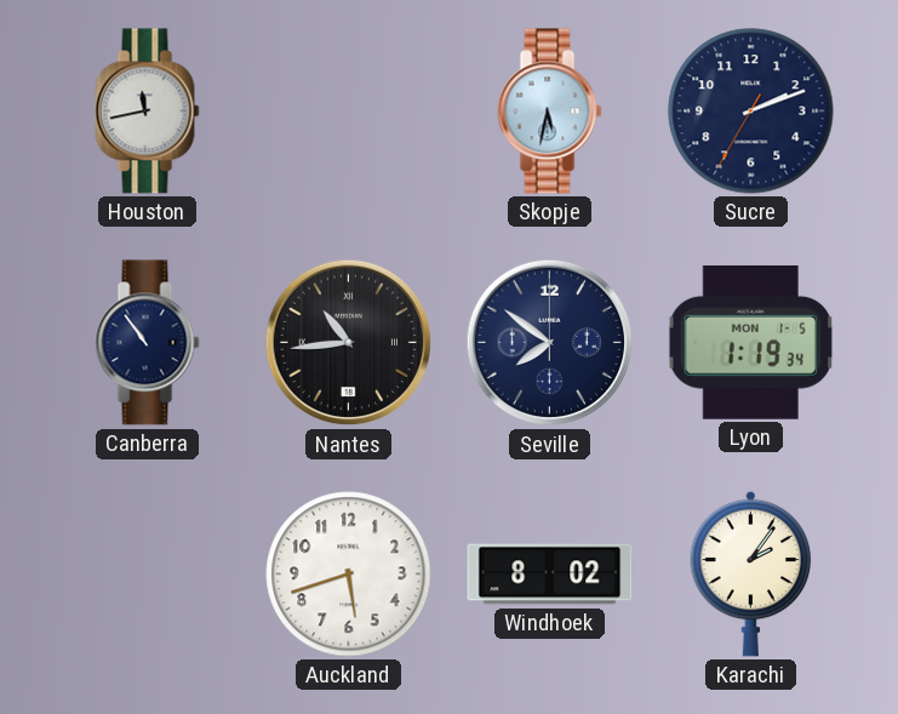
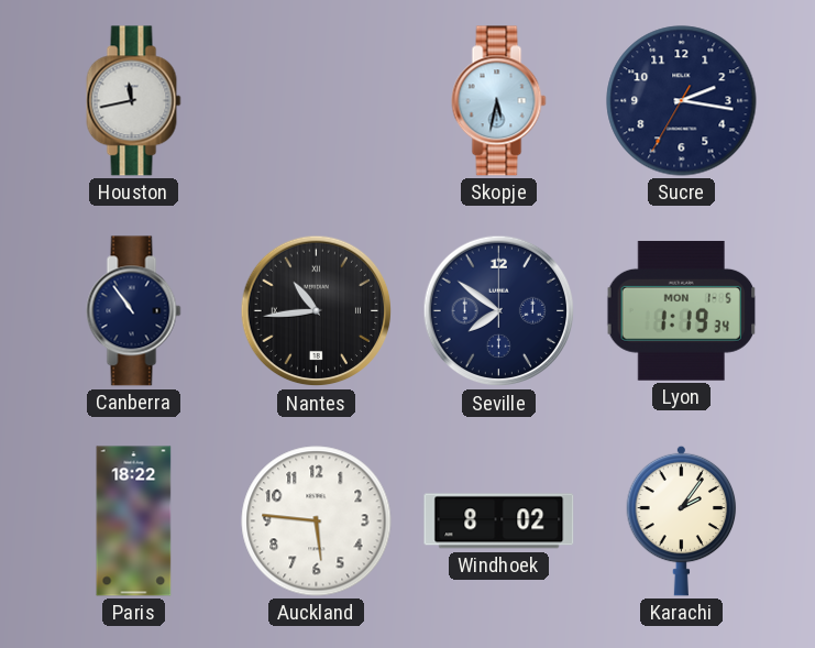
Sucre: 2:11 -> 2:16
Paris: none -> 18:22
Auckland: 5:42 -> 5:46
